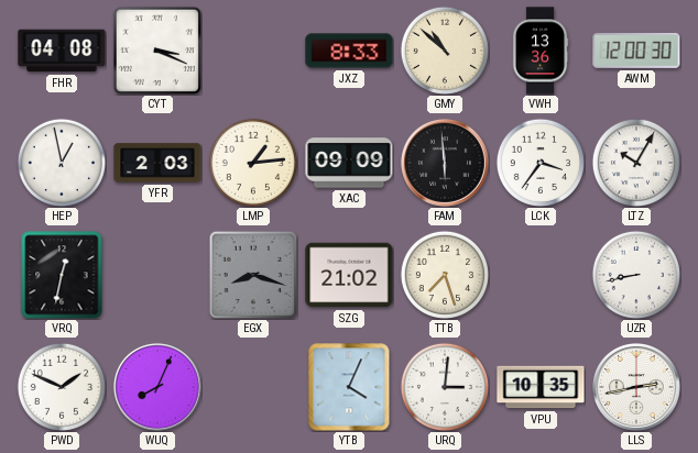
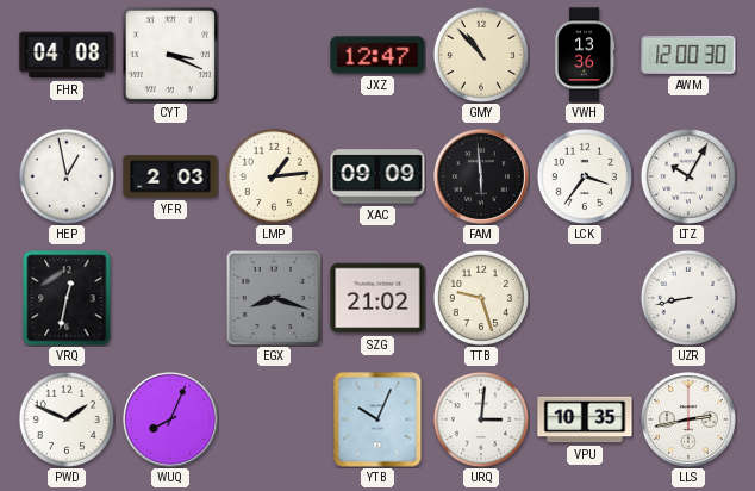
JXZ: 8:33 -> 12:47
GMY: 10:52 -> 10:53
TTB: 7:27 -> 9:27
YTB: 4:04 -> 10:04
